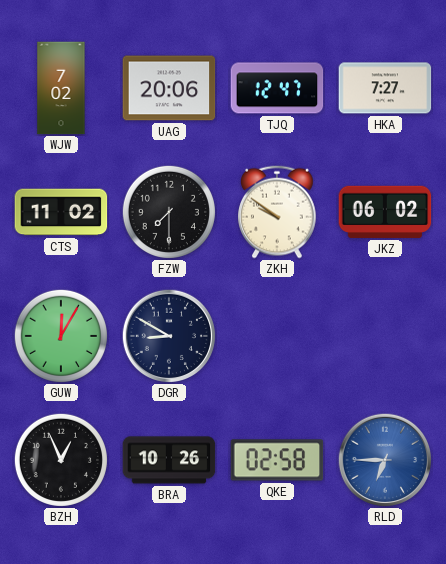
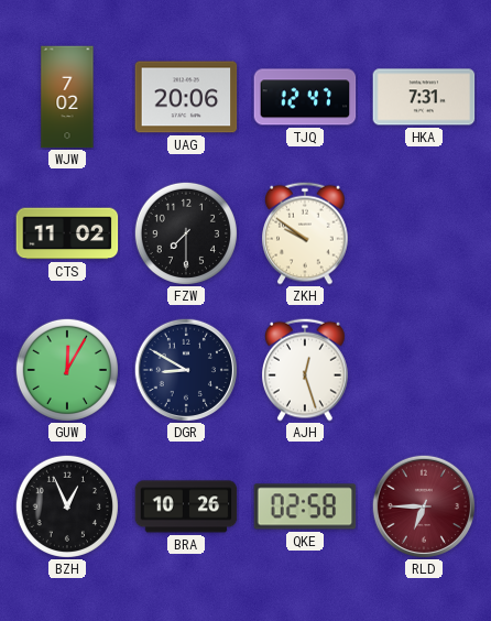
HKA: 7:27 -> 7:31
JKZ: 06:02 -> none
AJH: none -> 12:27
RLD dial: blue -> burgundy
